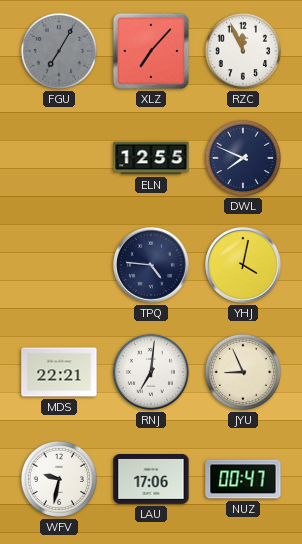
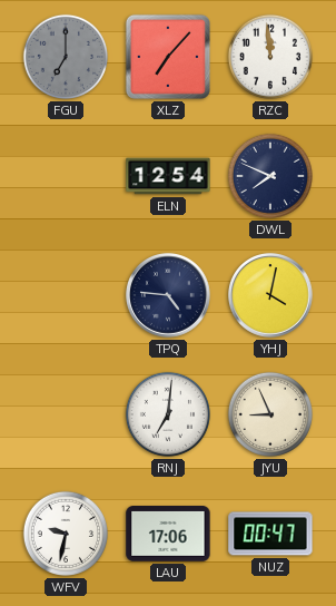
FGU: 7:05 -> 7:00
RZC: 11:56 -> 11:59
ELN: 12:55 -> 12:54
MDS: 22:21 -> none
